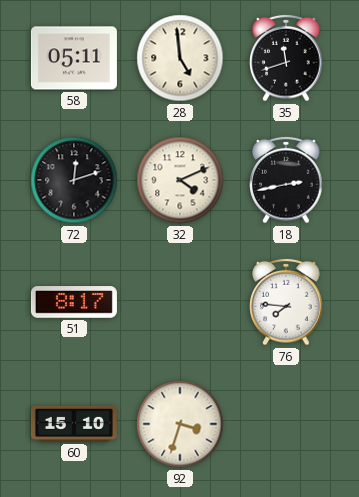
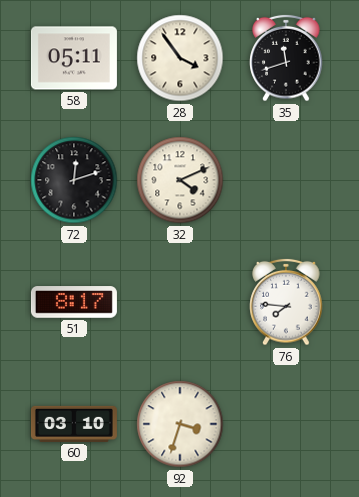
28: 4:59 -> 3:54
18: 2:43 -> none
60: 15:10 -> 03:10
